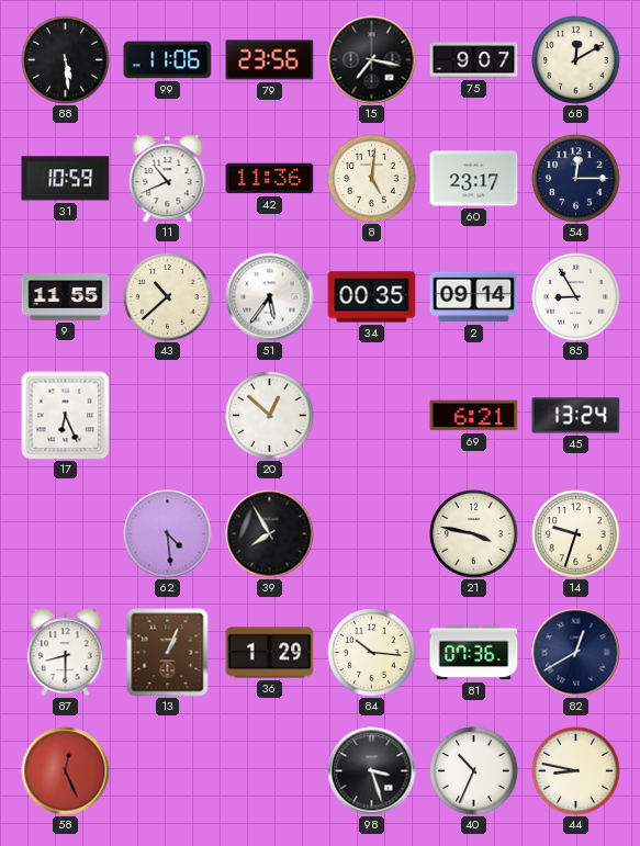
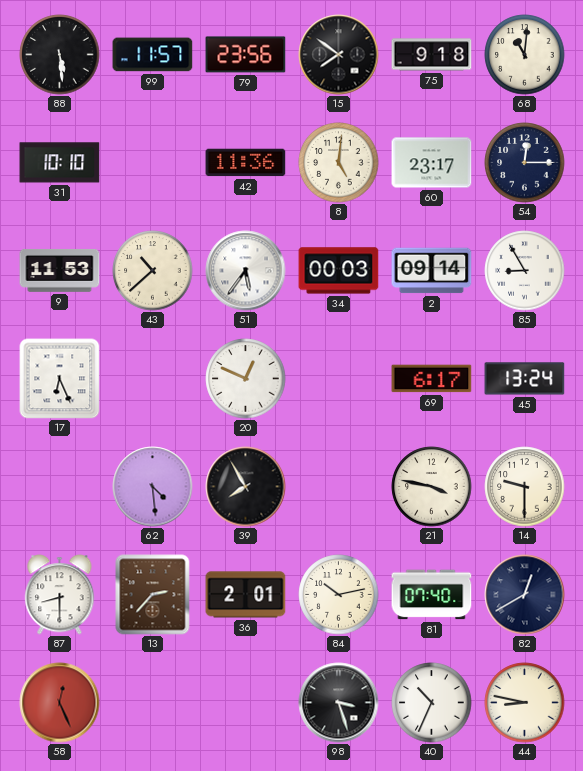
99: 11:06 -> 11:57
15: 7:17 -> 7:51
75: 9:07 -> 9:18
68: 12:10 -> 11:01
31: 10:59 -> 10:10
11: 10:41 -> none
9: 11:55 -> 11:53
34: 00:35 -> 00:03
20: 12:52 -> 12:49
69: 6:21 -> 6:17
14: 9:33 -> 9:30
13: 1:04 -> 2:37
36: 1:29 -> 2:01
84: 10:16 -> 10:13
81: 07:36 -> 07:40
